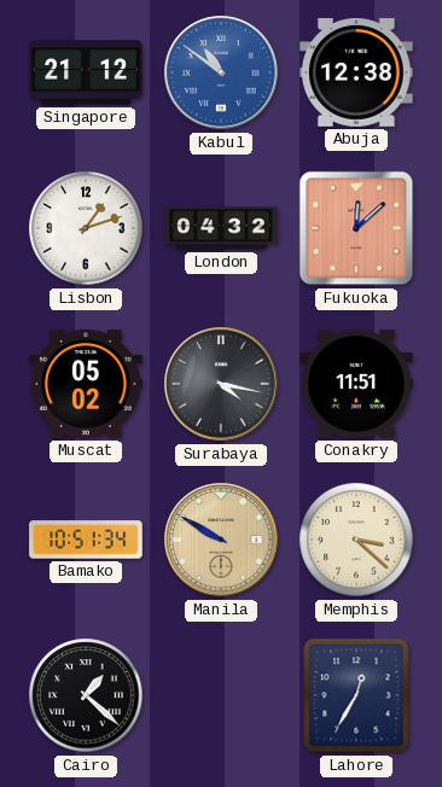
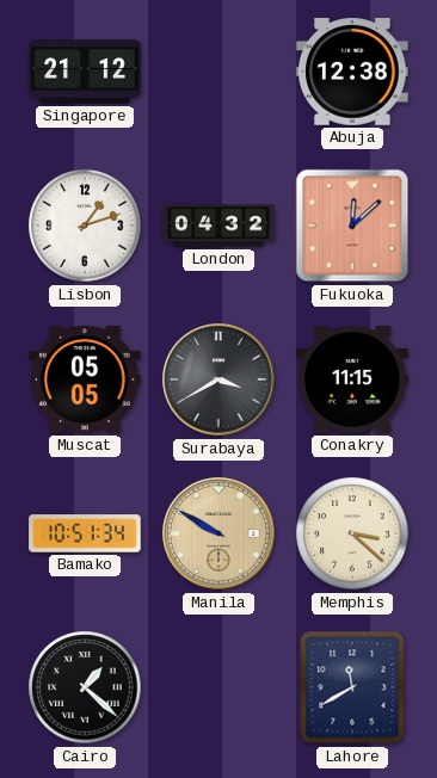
Kabul: 10:51 -> none
Muscat: 05:02 -> 05:05
Surabaya: 4:17 -> 3:40
Conakry: 11:51 -> 11:15
Lahore: 12:35 -> 11:40
